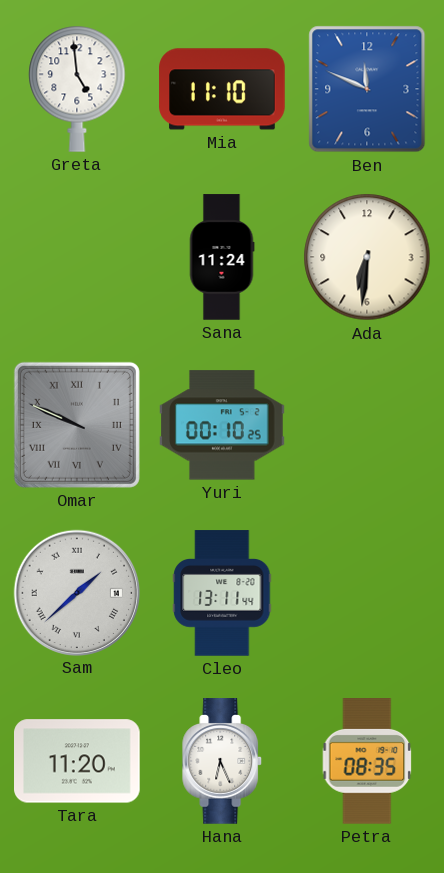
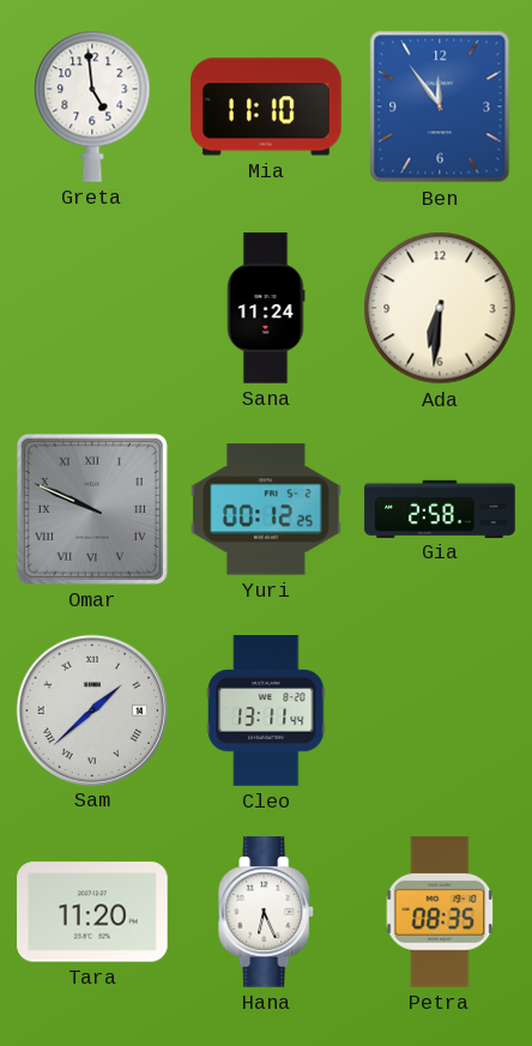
Ben: 11:49 -> 11:54
Yuri: 00:10 -> 00:12
Gia: none -> 2:58
